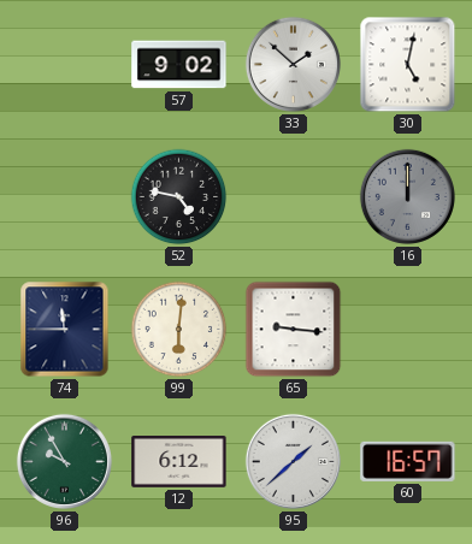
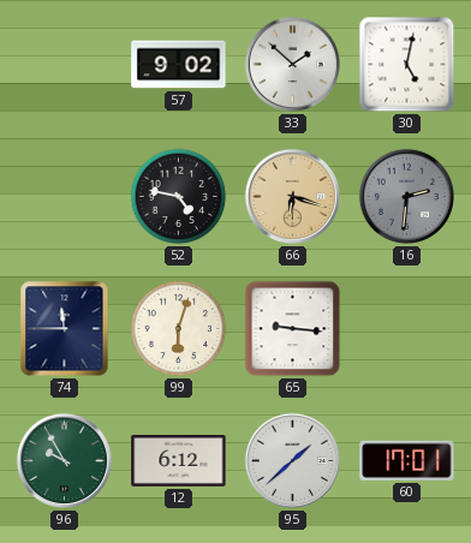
66: none -> 6:18
16: 12:00 -> 2:31
99: 6:01 -> 6:03
60: 16:57 -> 17:01
